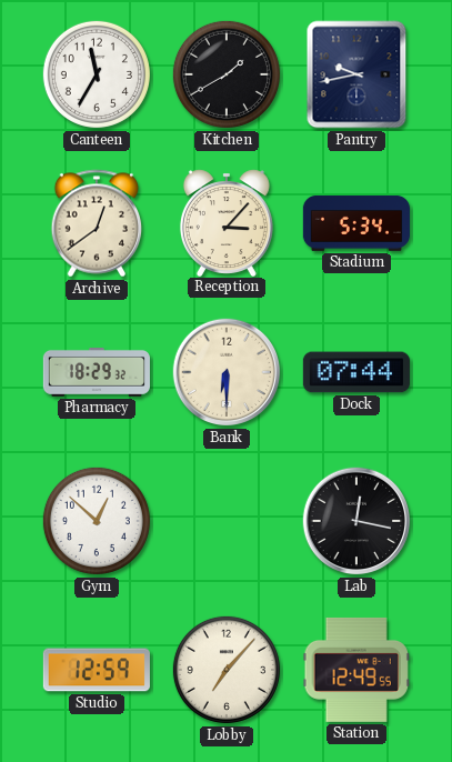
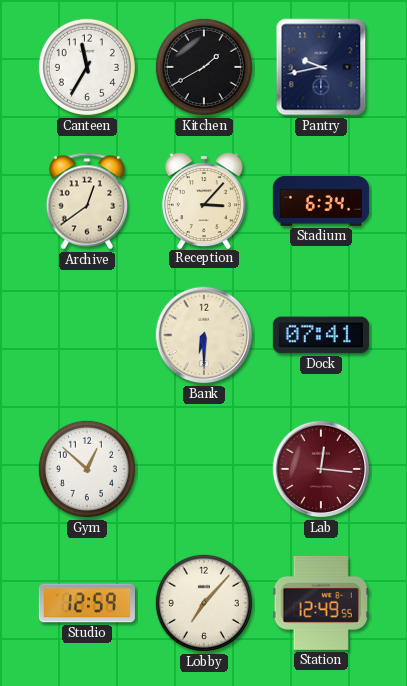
Stadium: 5:34 -> 6:34
Pharmacy: 18:29 -> none
Dock: 07:44 -> 07:41
Lab: 12:17 -> 12:16
Lab dial: black -> burgundy
